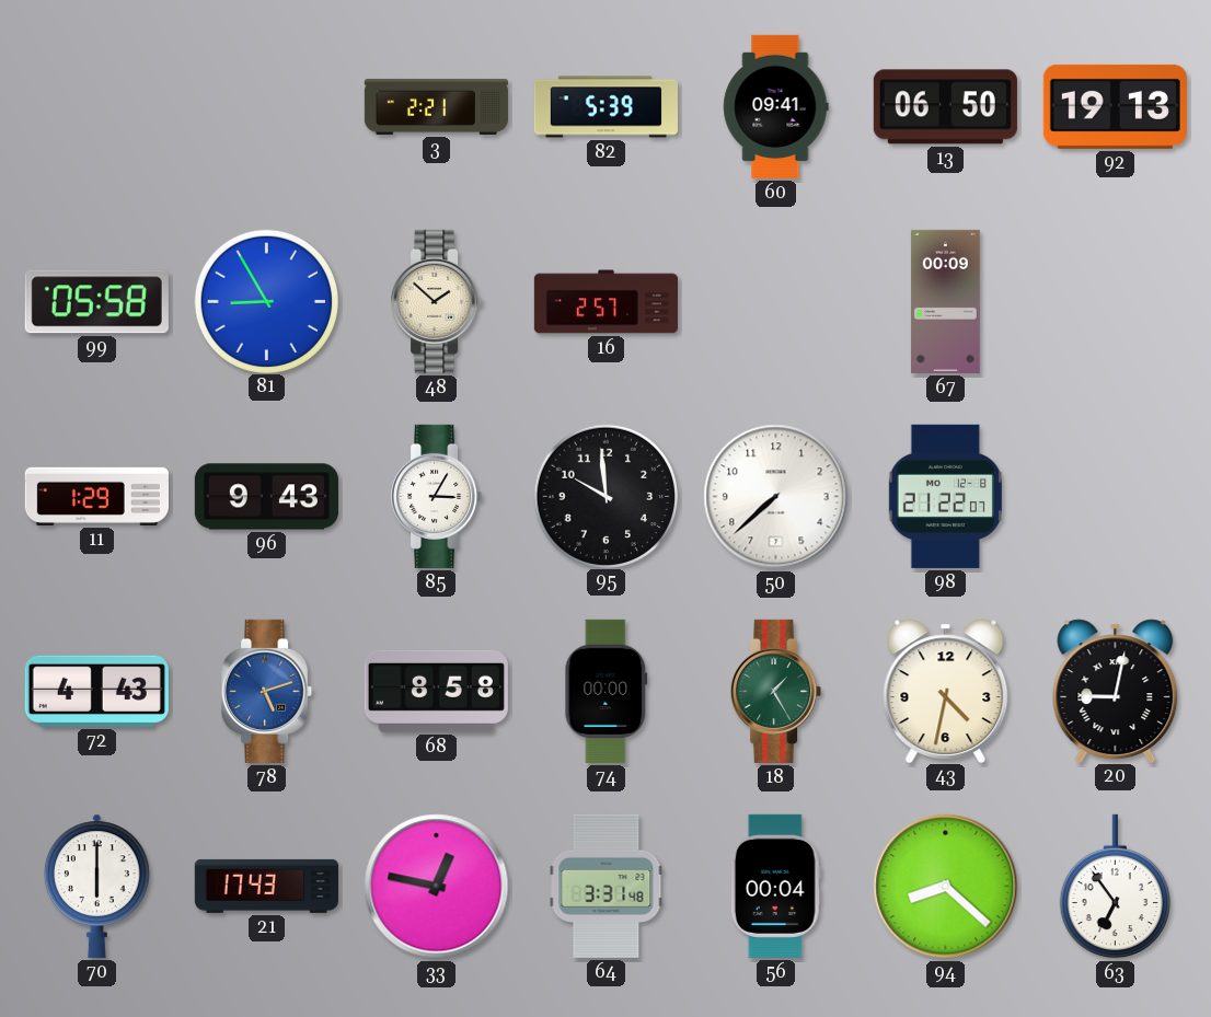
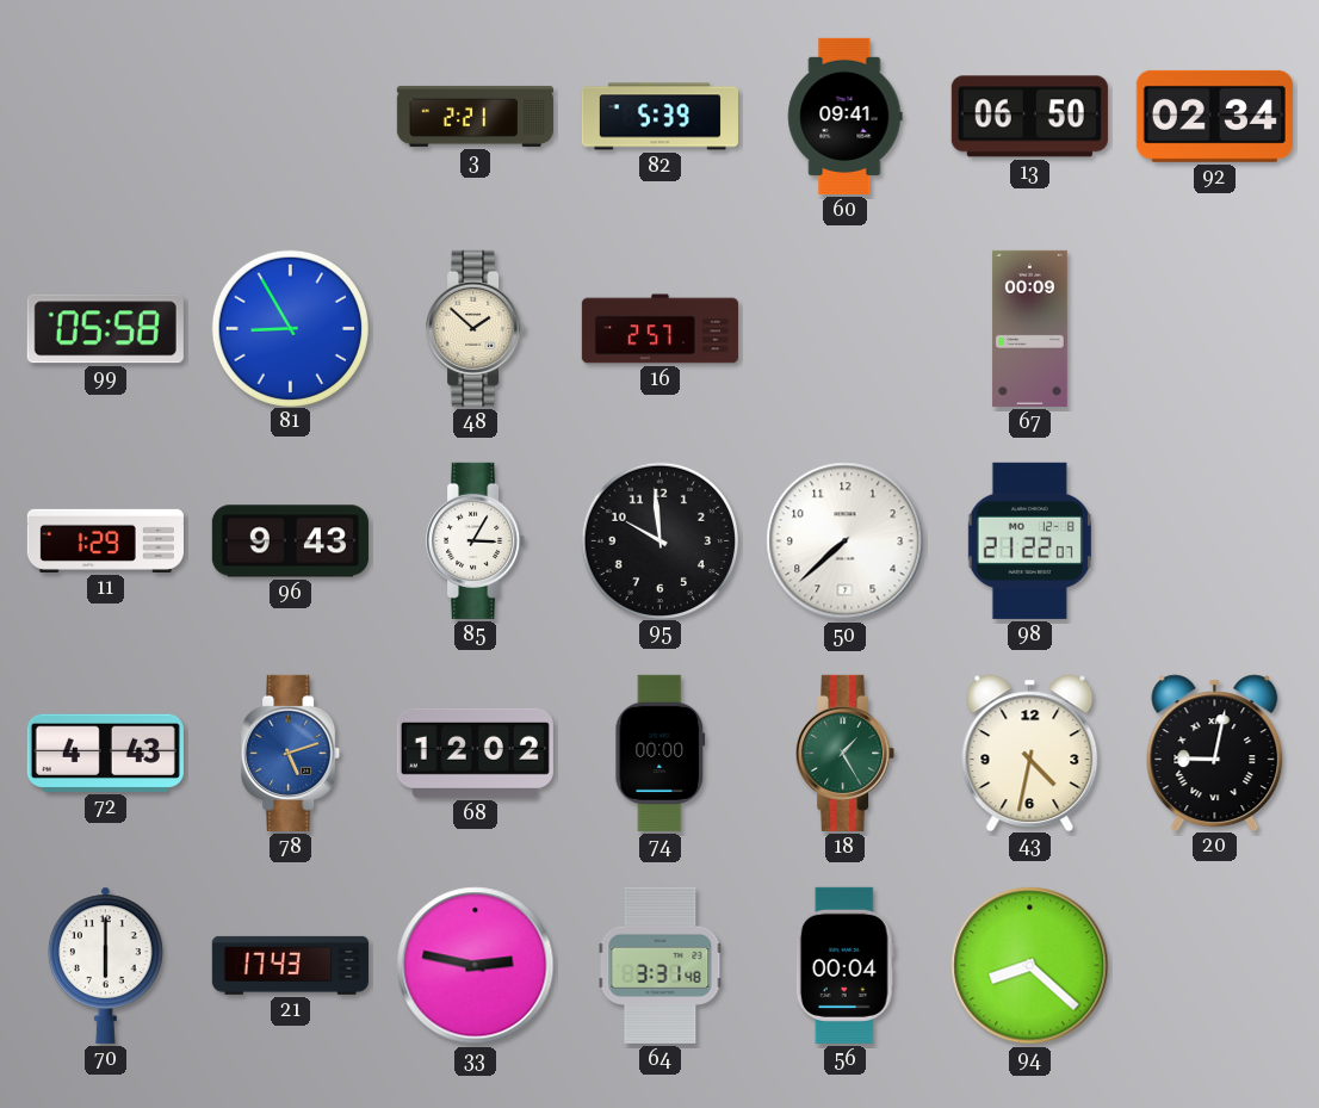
92: 19:13 -> 02:34
68: 8:58 -> 12:02
33: 12:47 -> 2:47
63: 6:54 -> none
